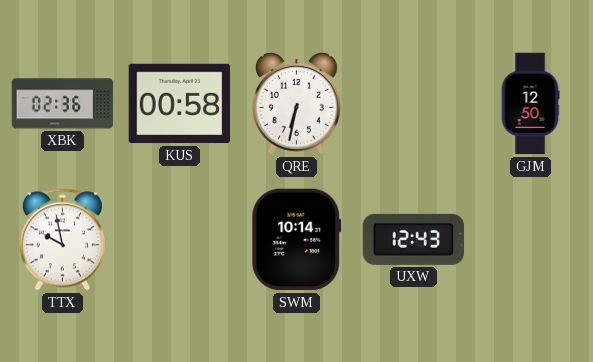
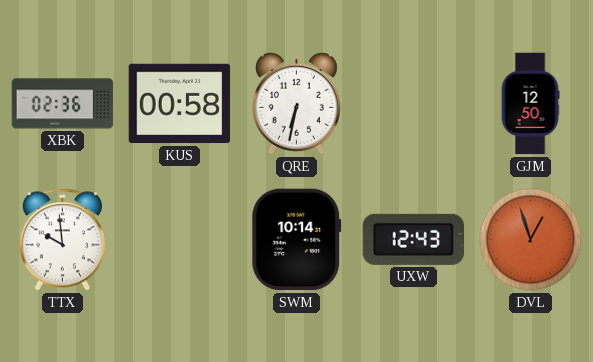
TTX: 9:58 -> 9:59
DVL: none -> 12:57
